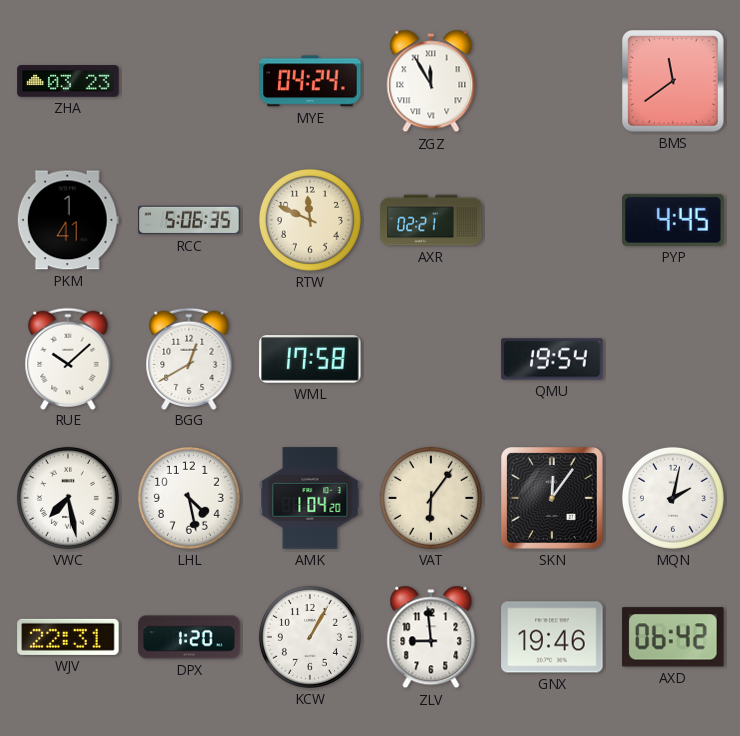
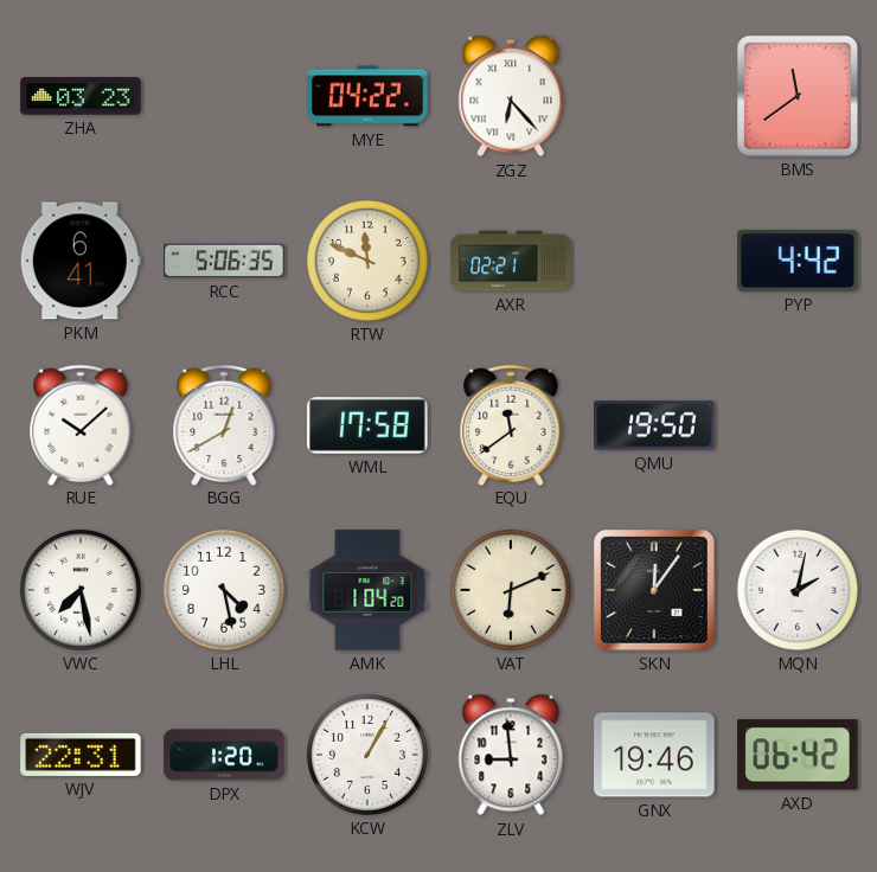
MYE: 04:24 -> 04:22
ZGZ: 11:55 -> 6:23
PKM: 1:41 -> 6:41
PYP: 4:45 -> 4:42
EQU: none -> 11:39
QMU: 19:54 -> 19:50
VAT: 6:06 -> 6:11
